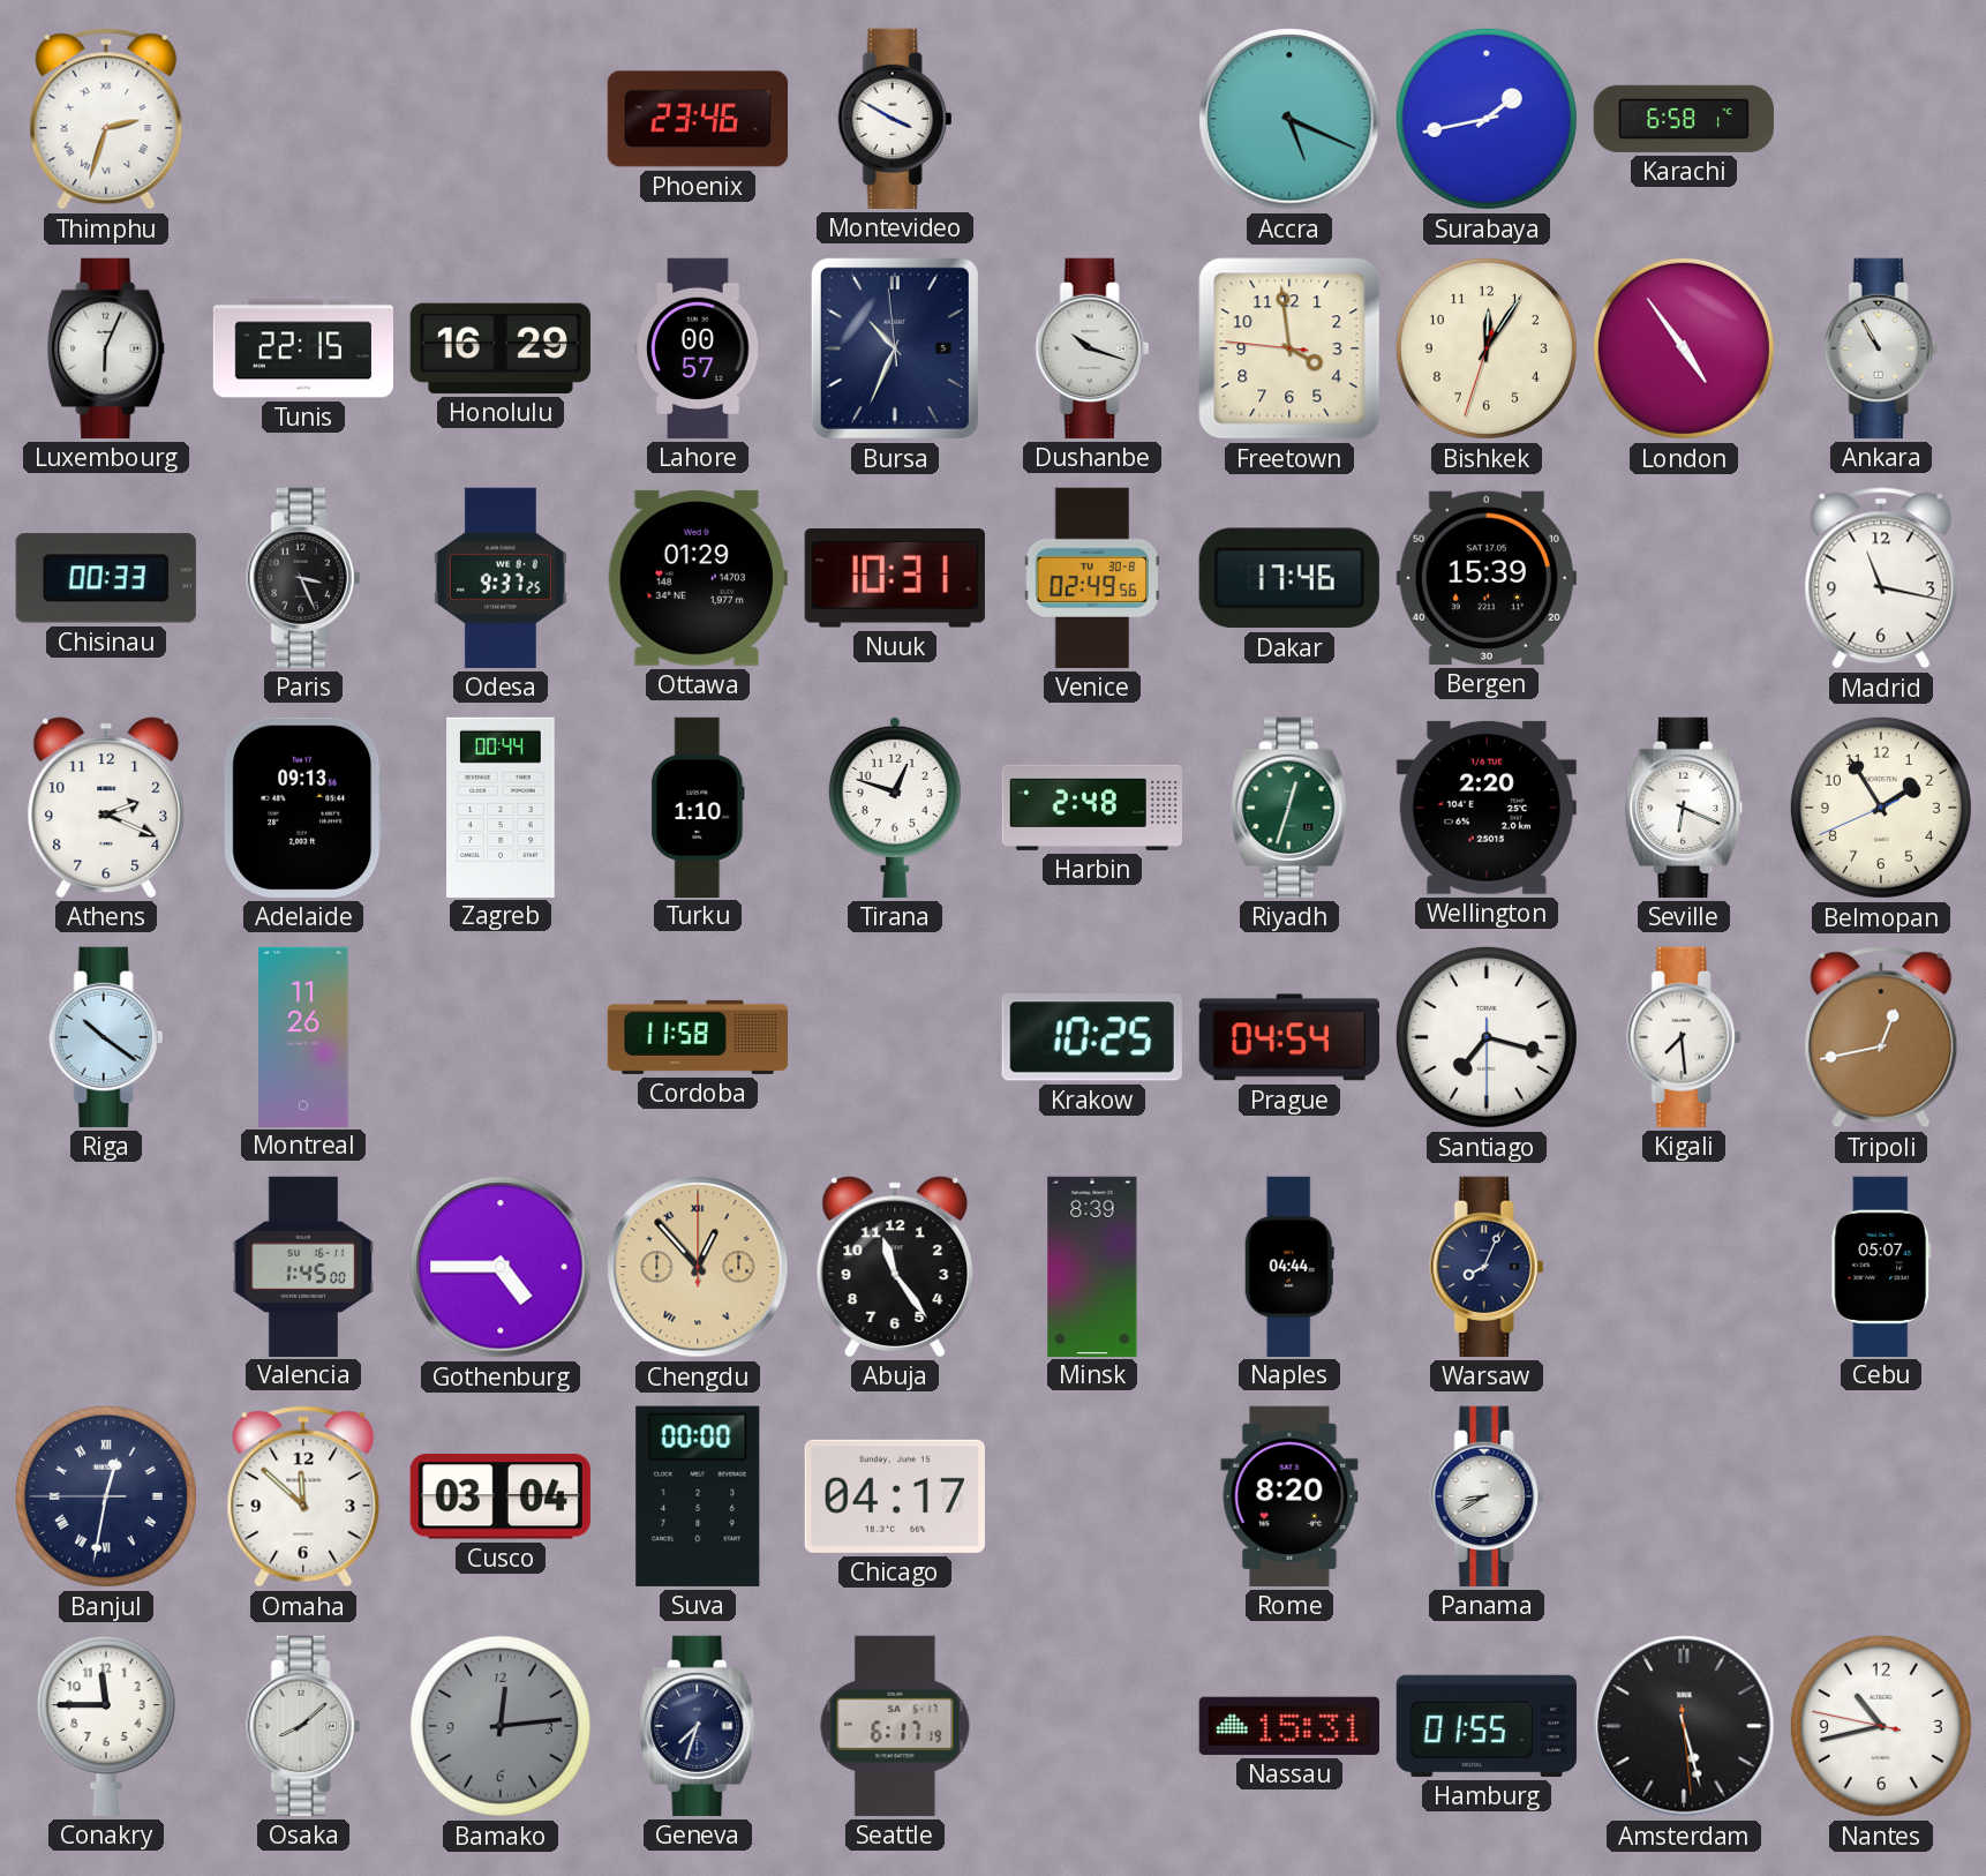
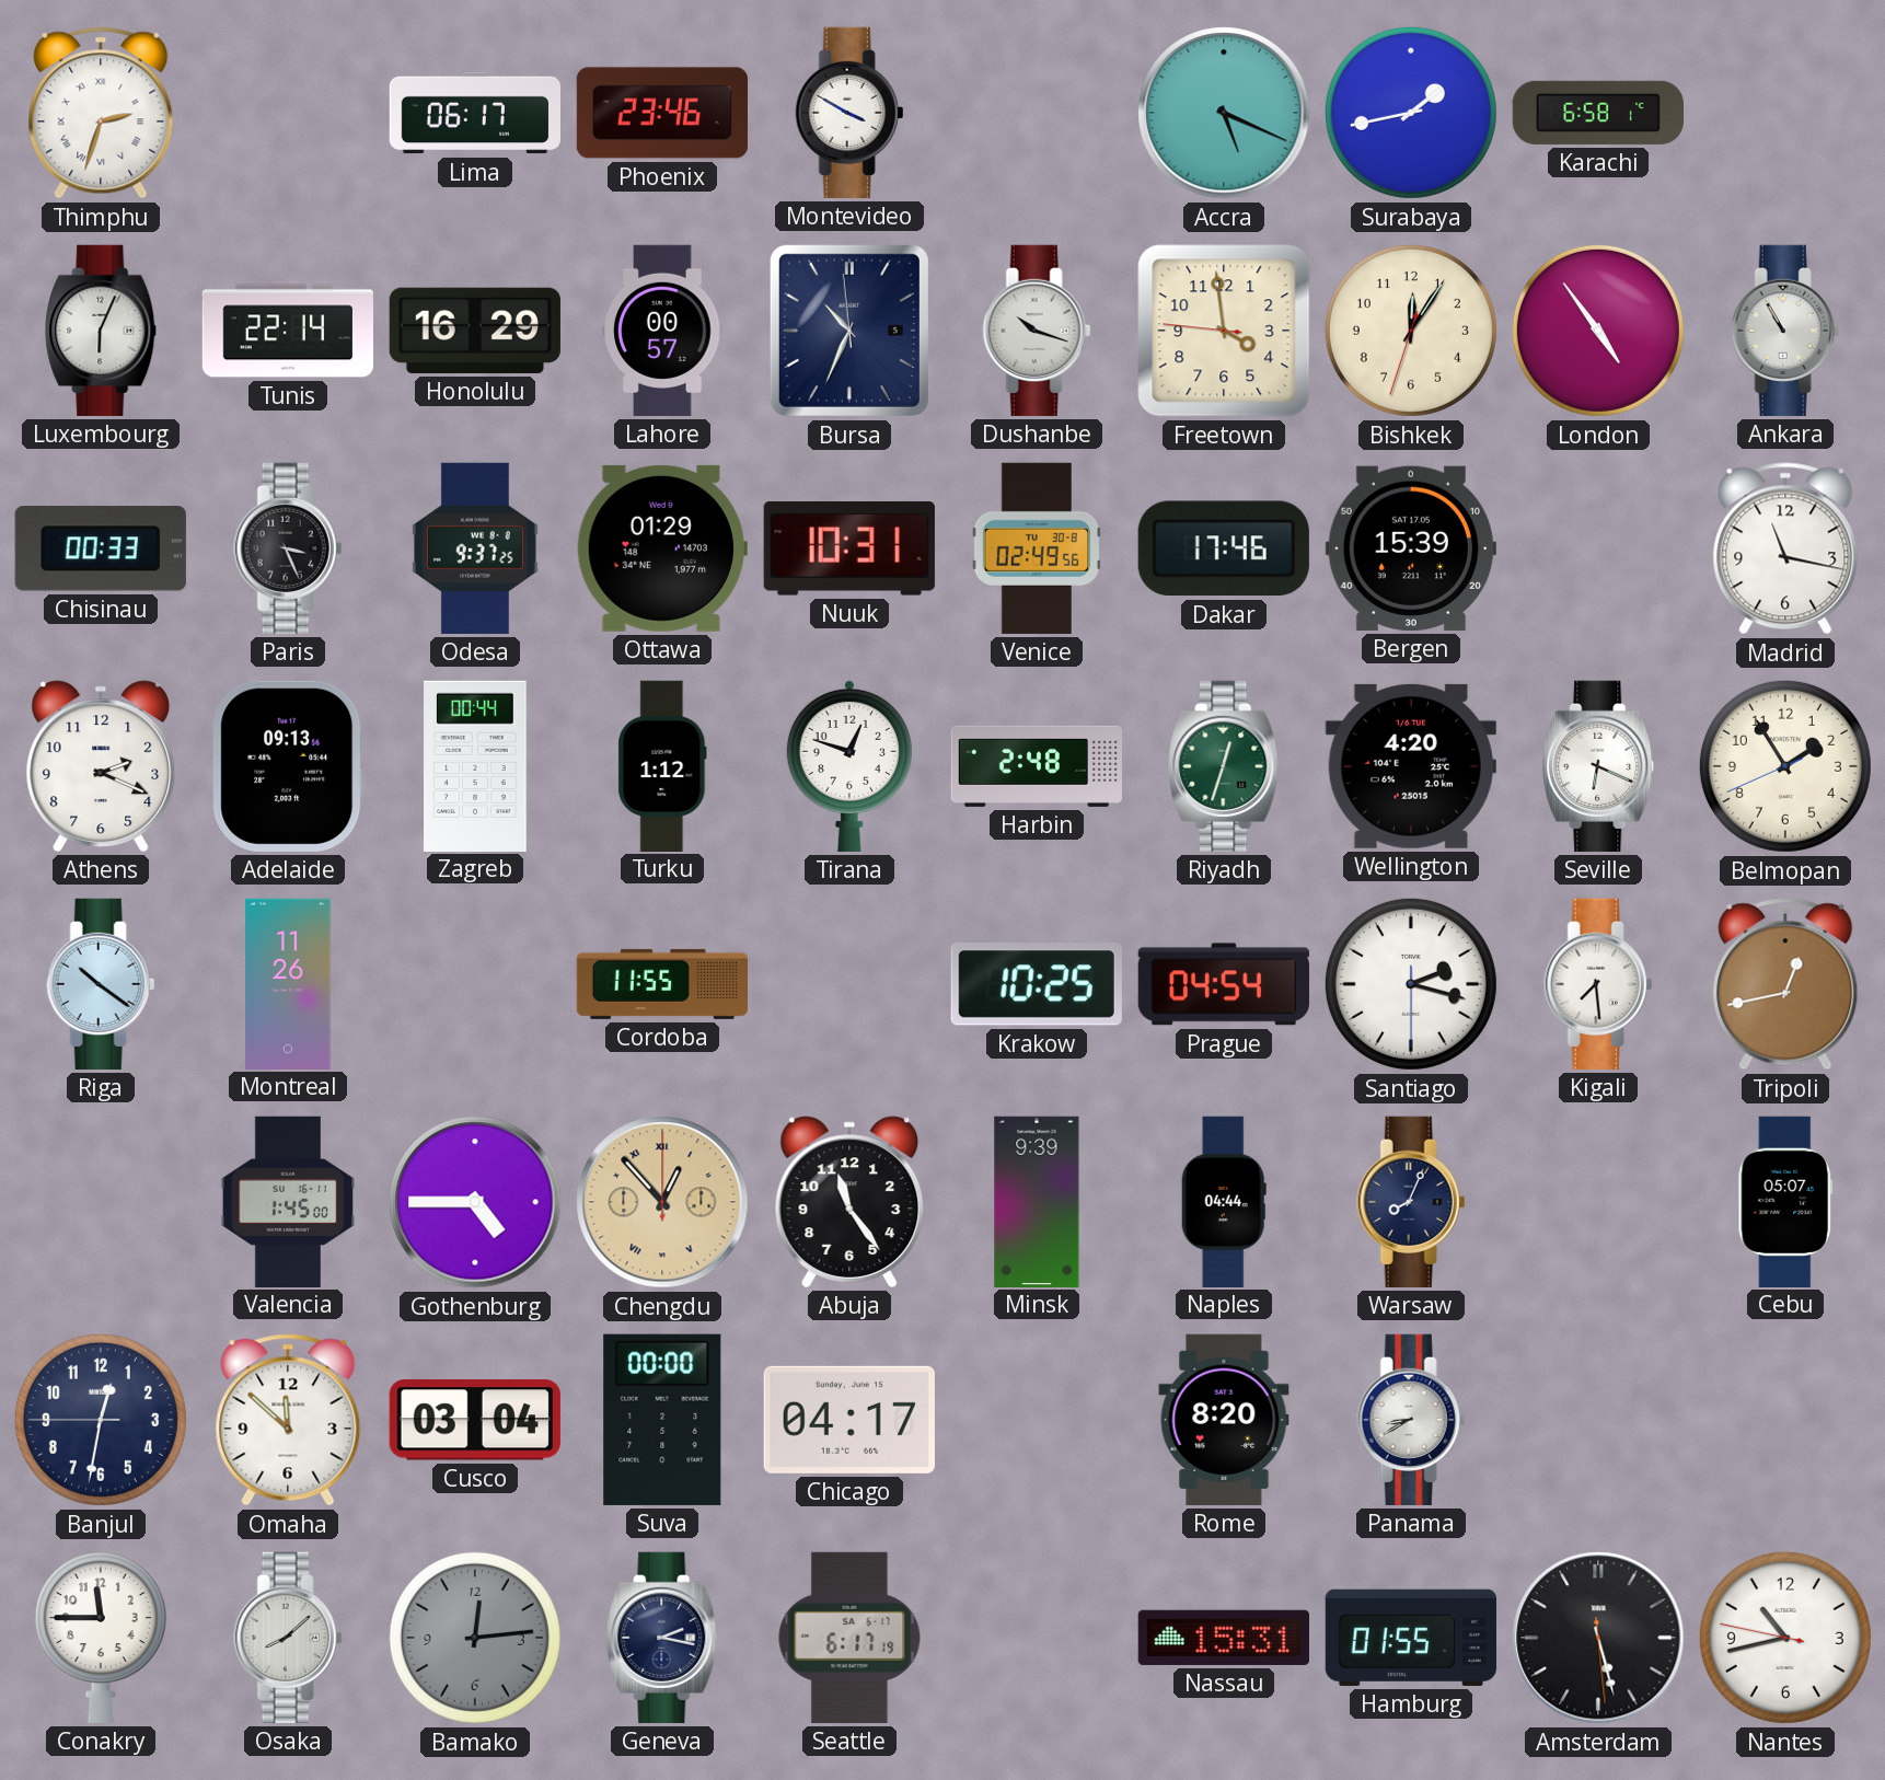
Lima: none -> 06:17
Tunis: 22:15 -> 22:14
Turku: 1:10 -> 1:12
Wellington: 2:20 -> 4:20
Cordoba: 11:58 -> 11:55
Santiago: 7:17 -> 2:17
Minsk: 8:39 -> 9:39
Banjul numerals: Roman -> Arabic
Geneva: 7:33 -> 2:17
